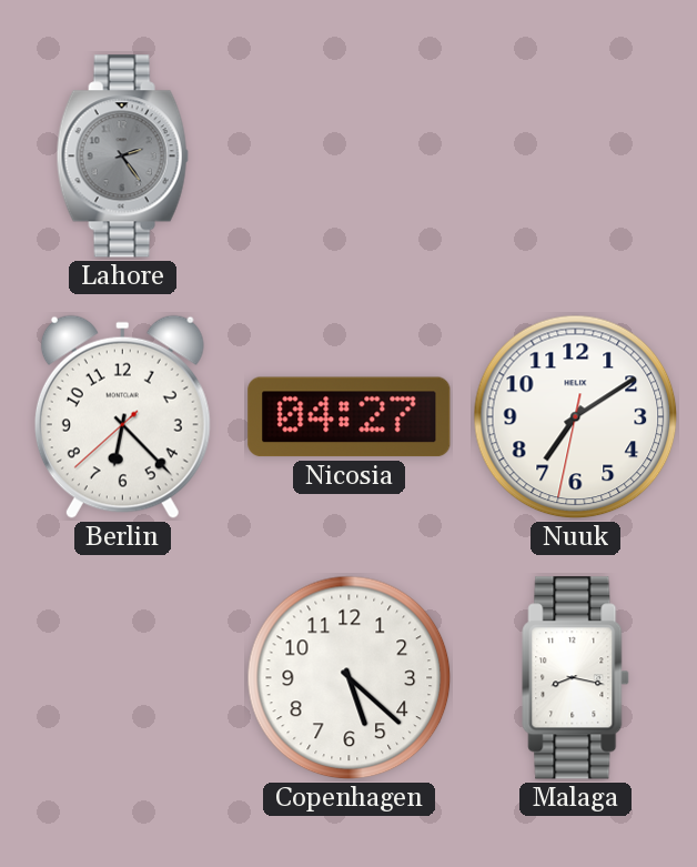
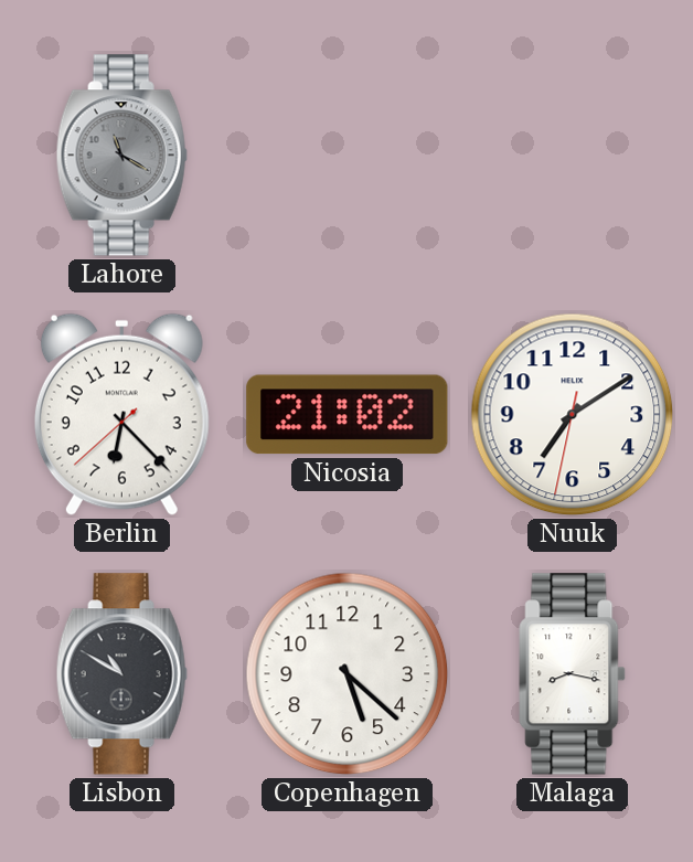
Lahore: 2:24 -> 11:20
Nicosia: 04:27 -> 21:02
Lisbon: none -> 10:50
